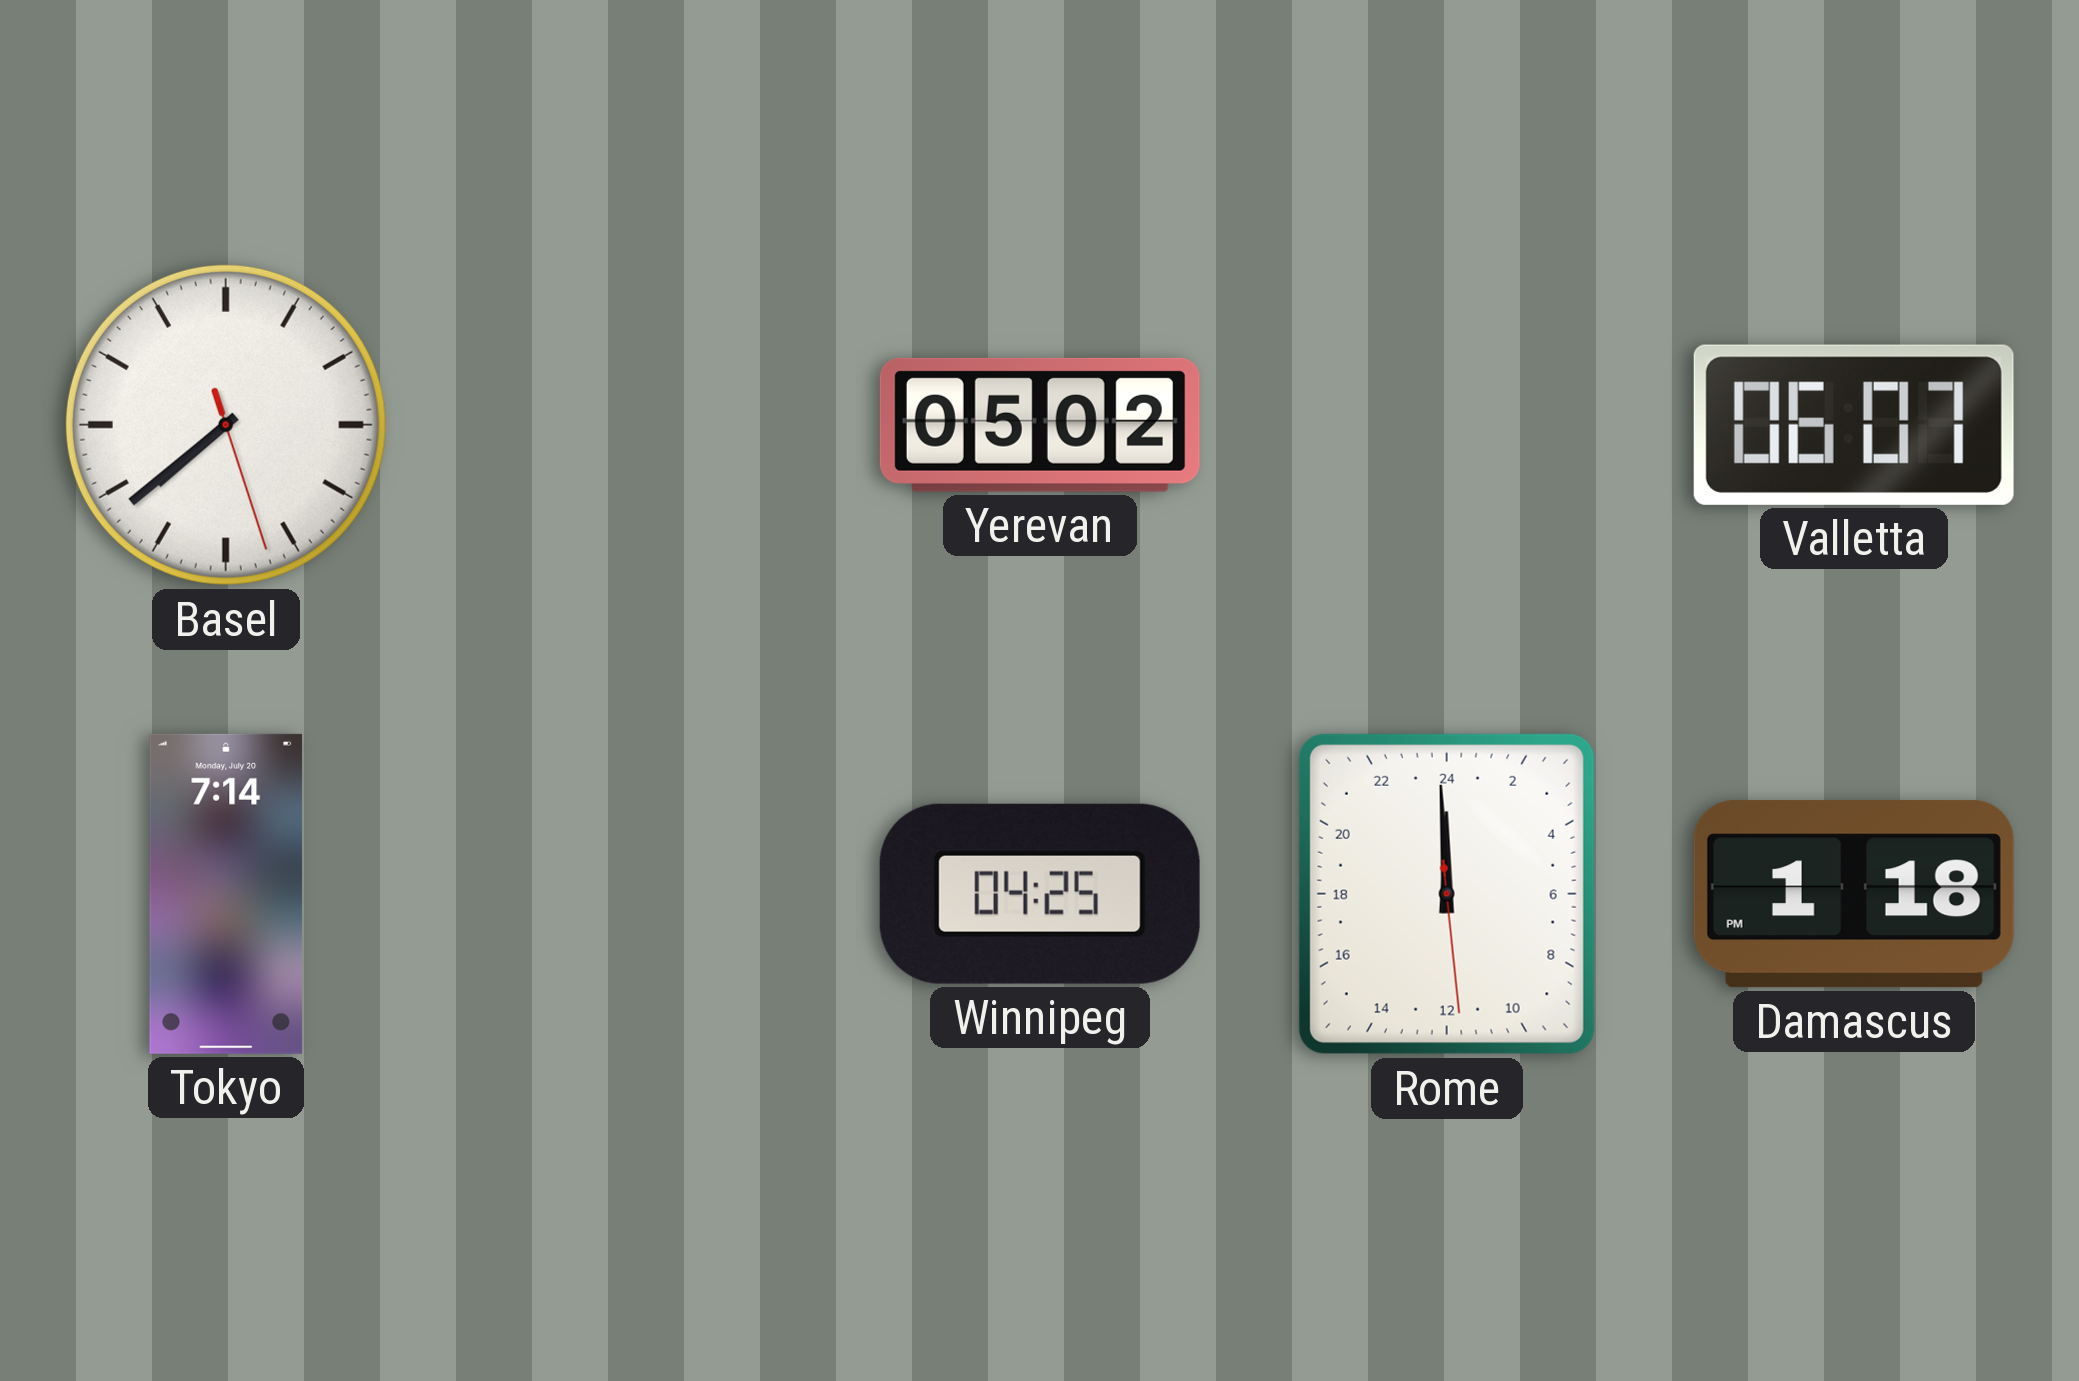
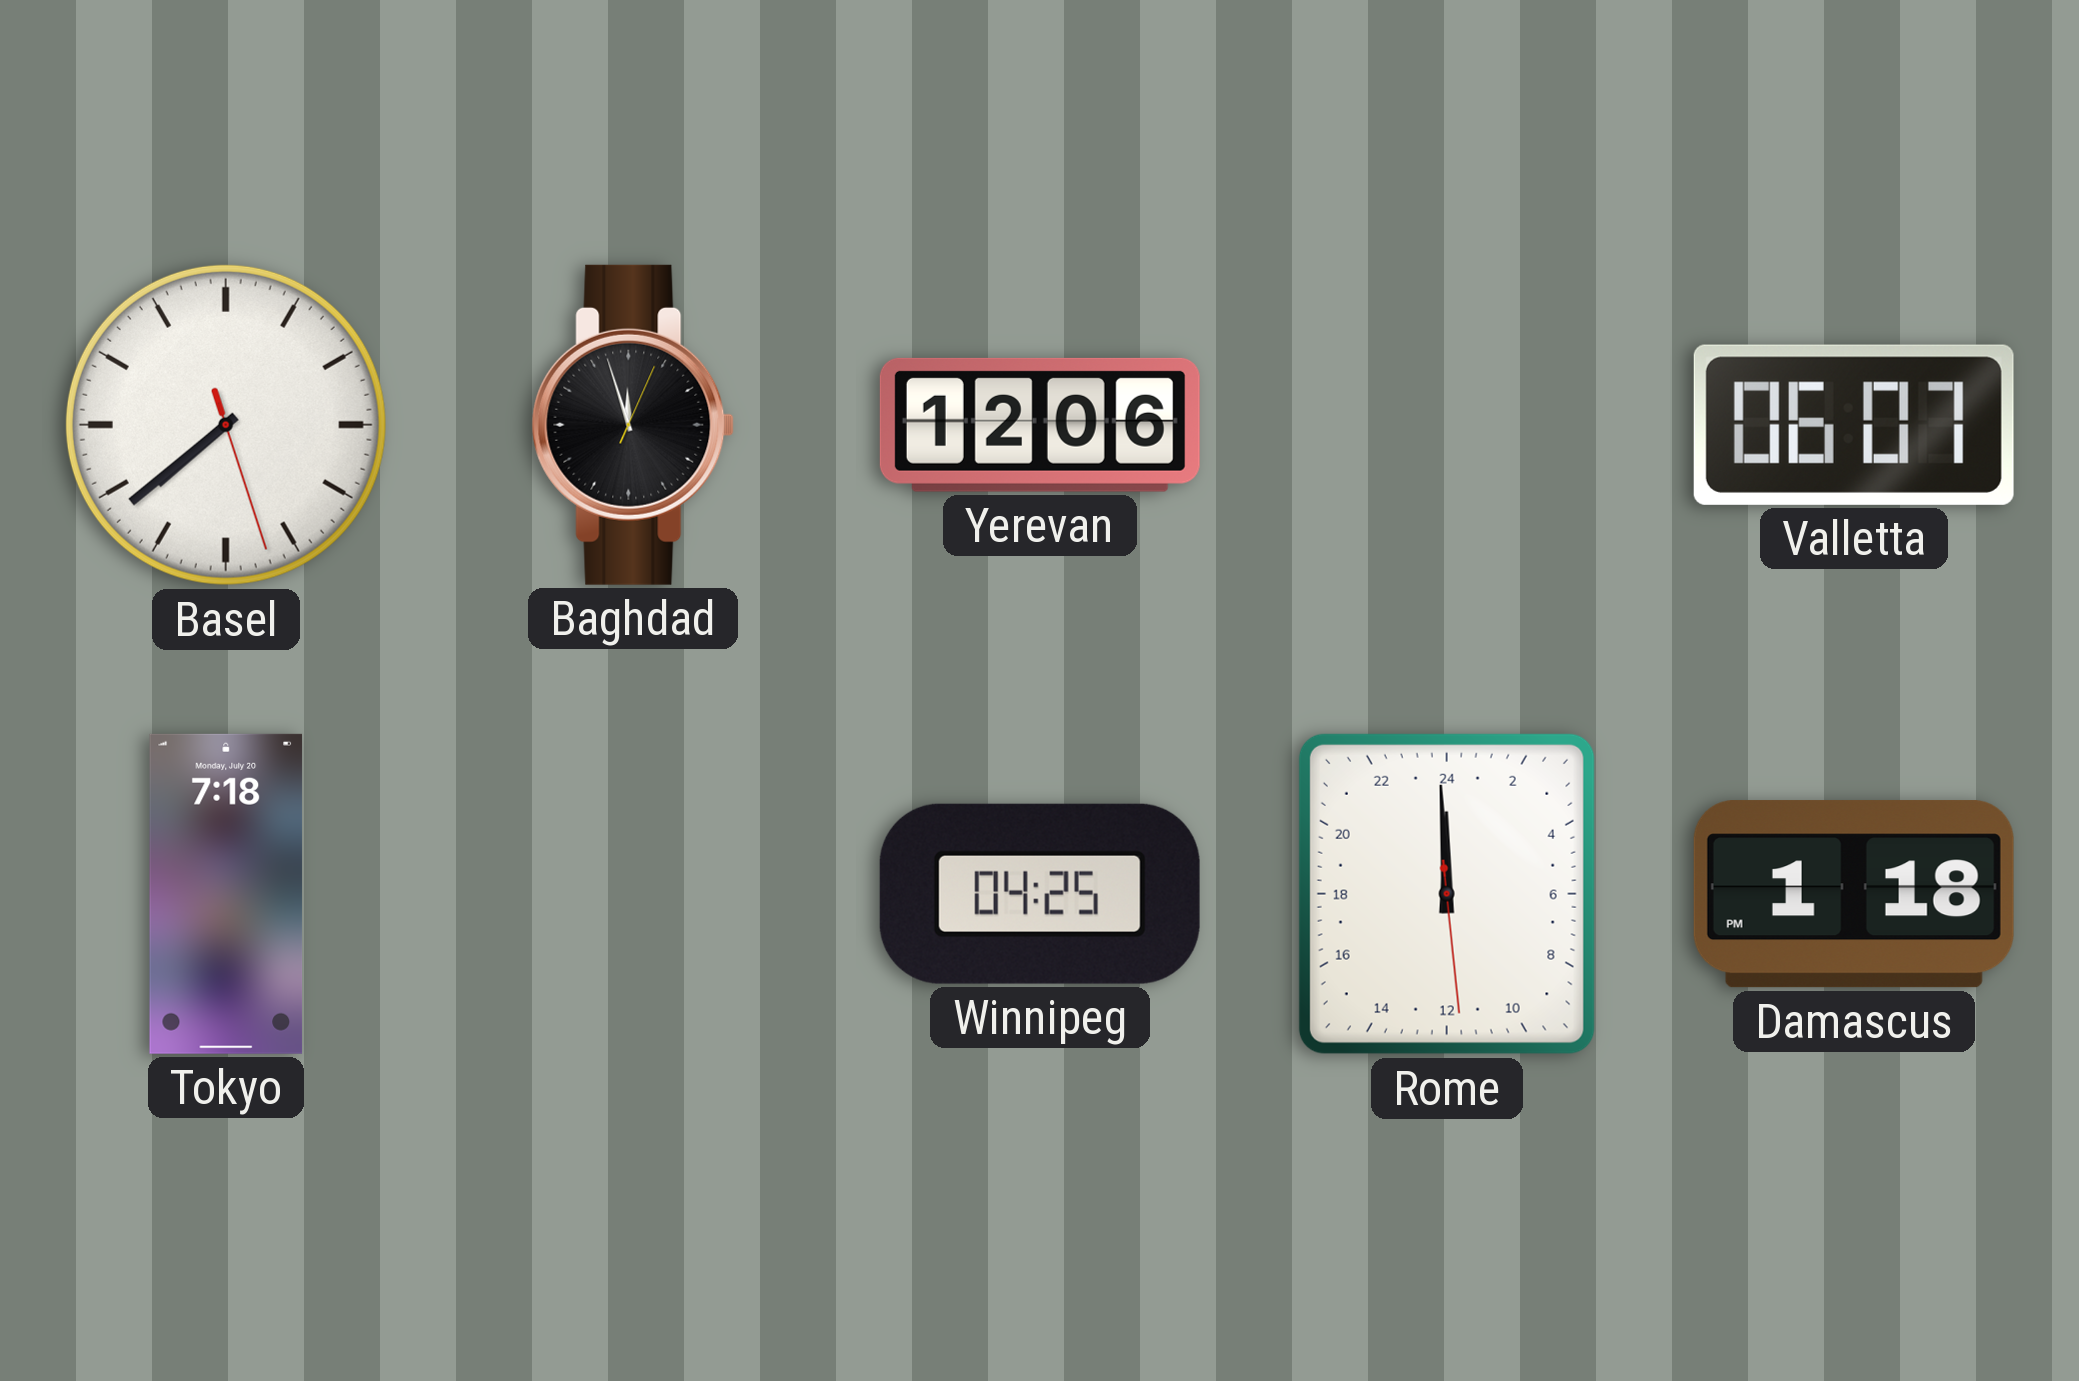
Baghdad: none -> 11:57
Yerevan: 05:02 -> 12:06
Tokyo: 7:14 -> 7:18
